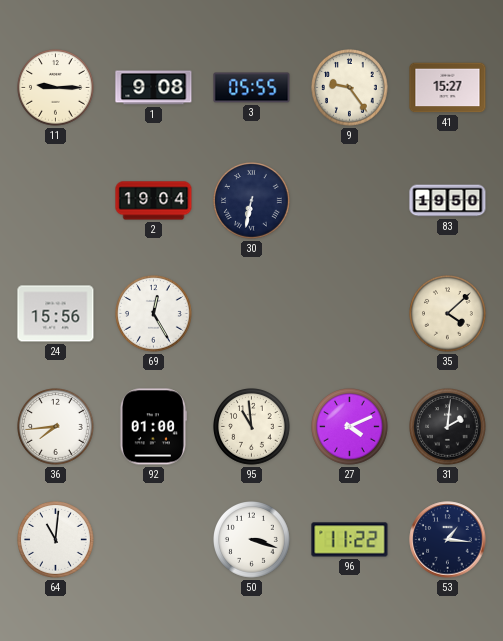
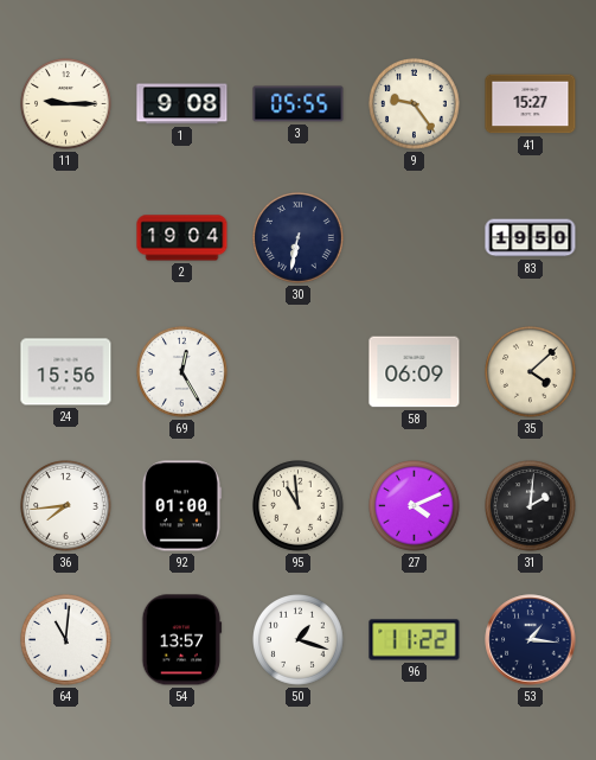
58: none -> 06:09
54: none -> 13:57
50: 3:18 -> 1:18
